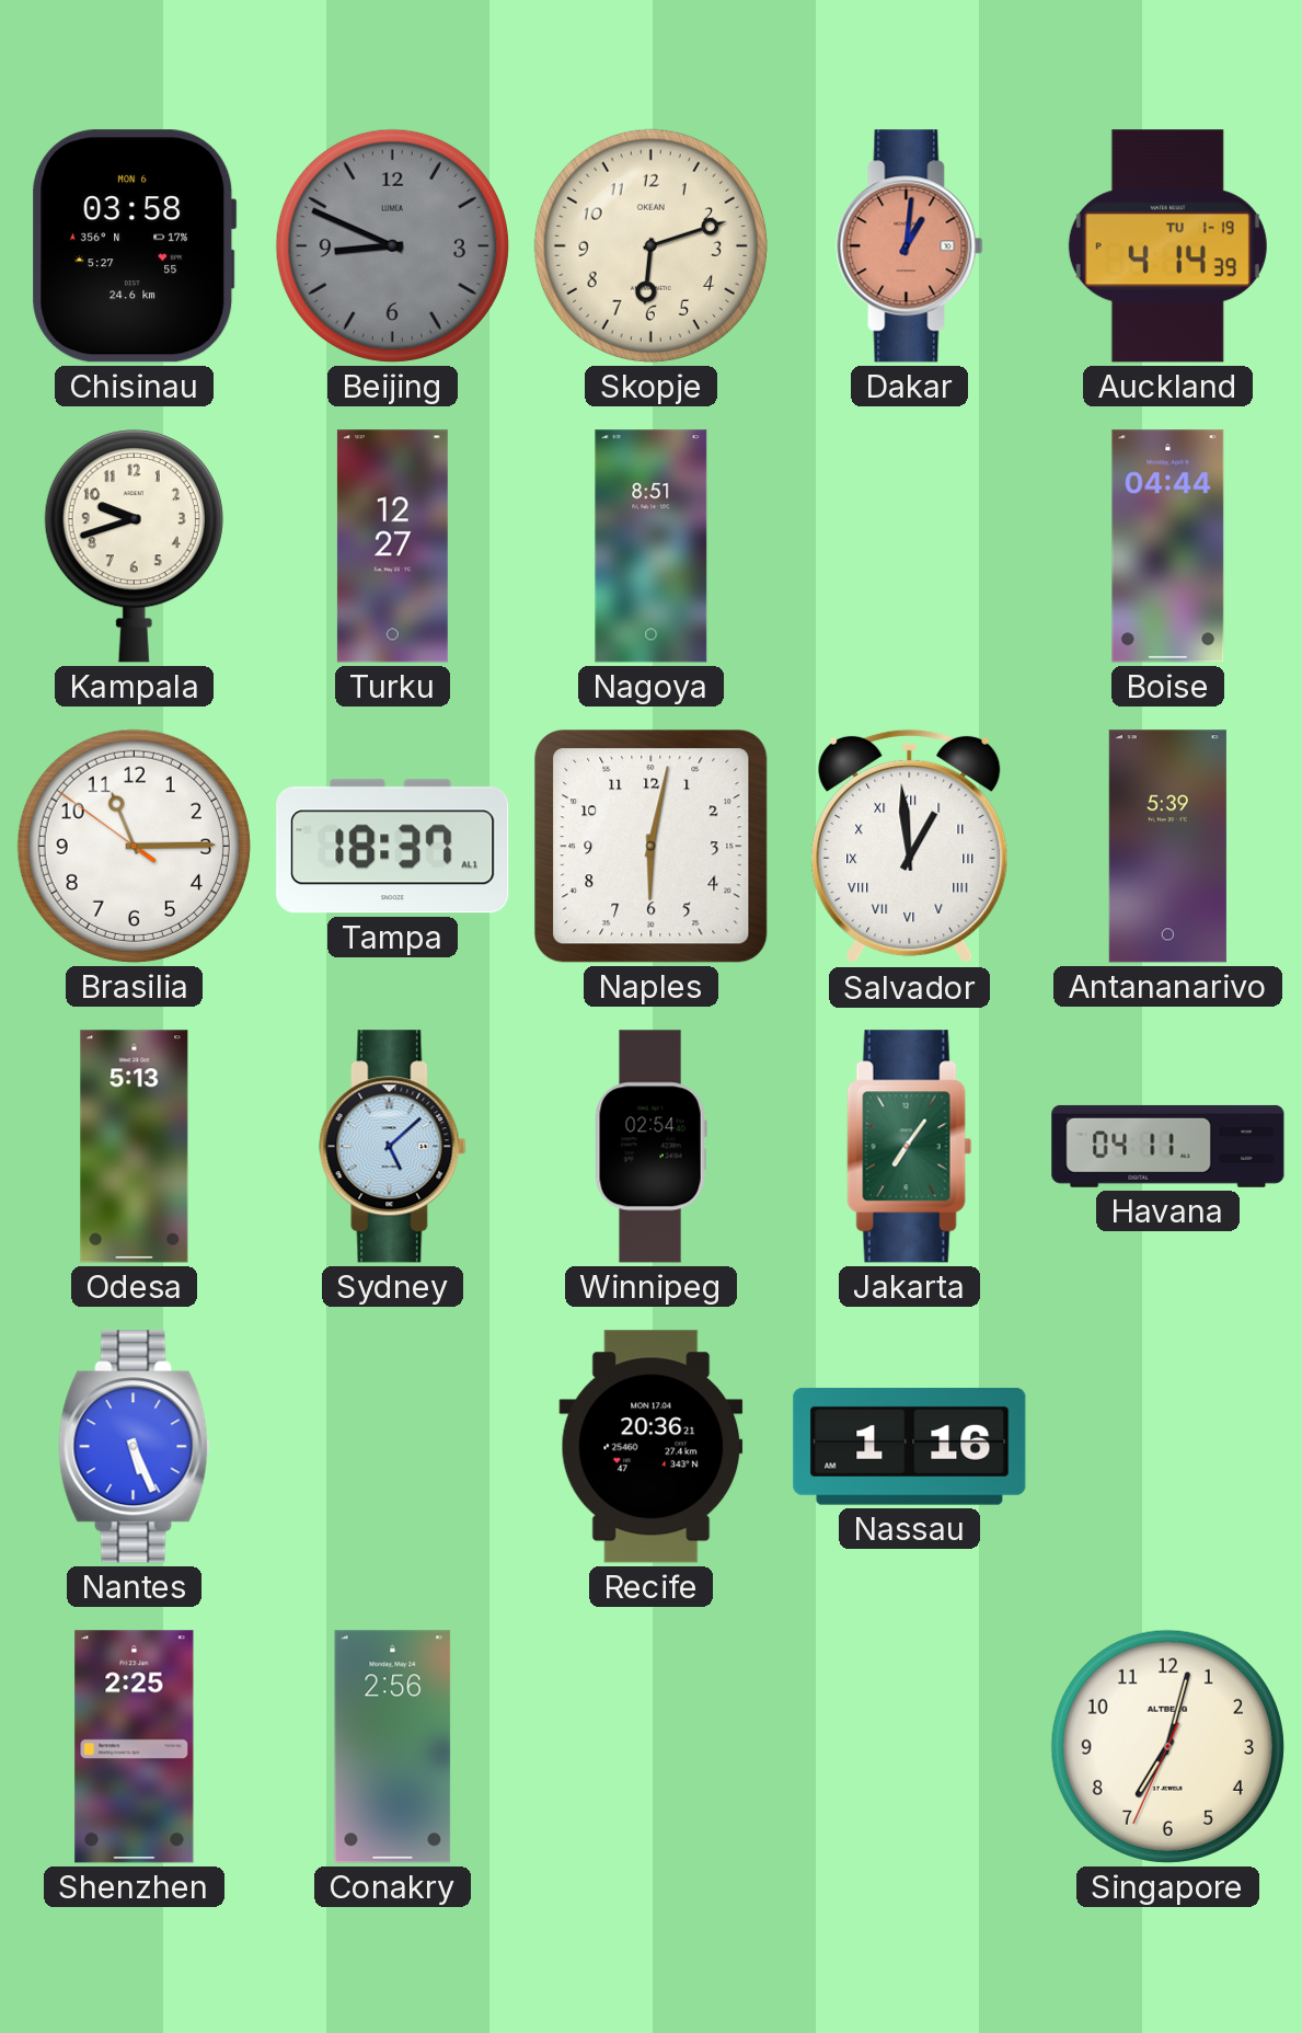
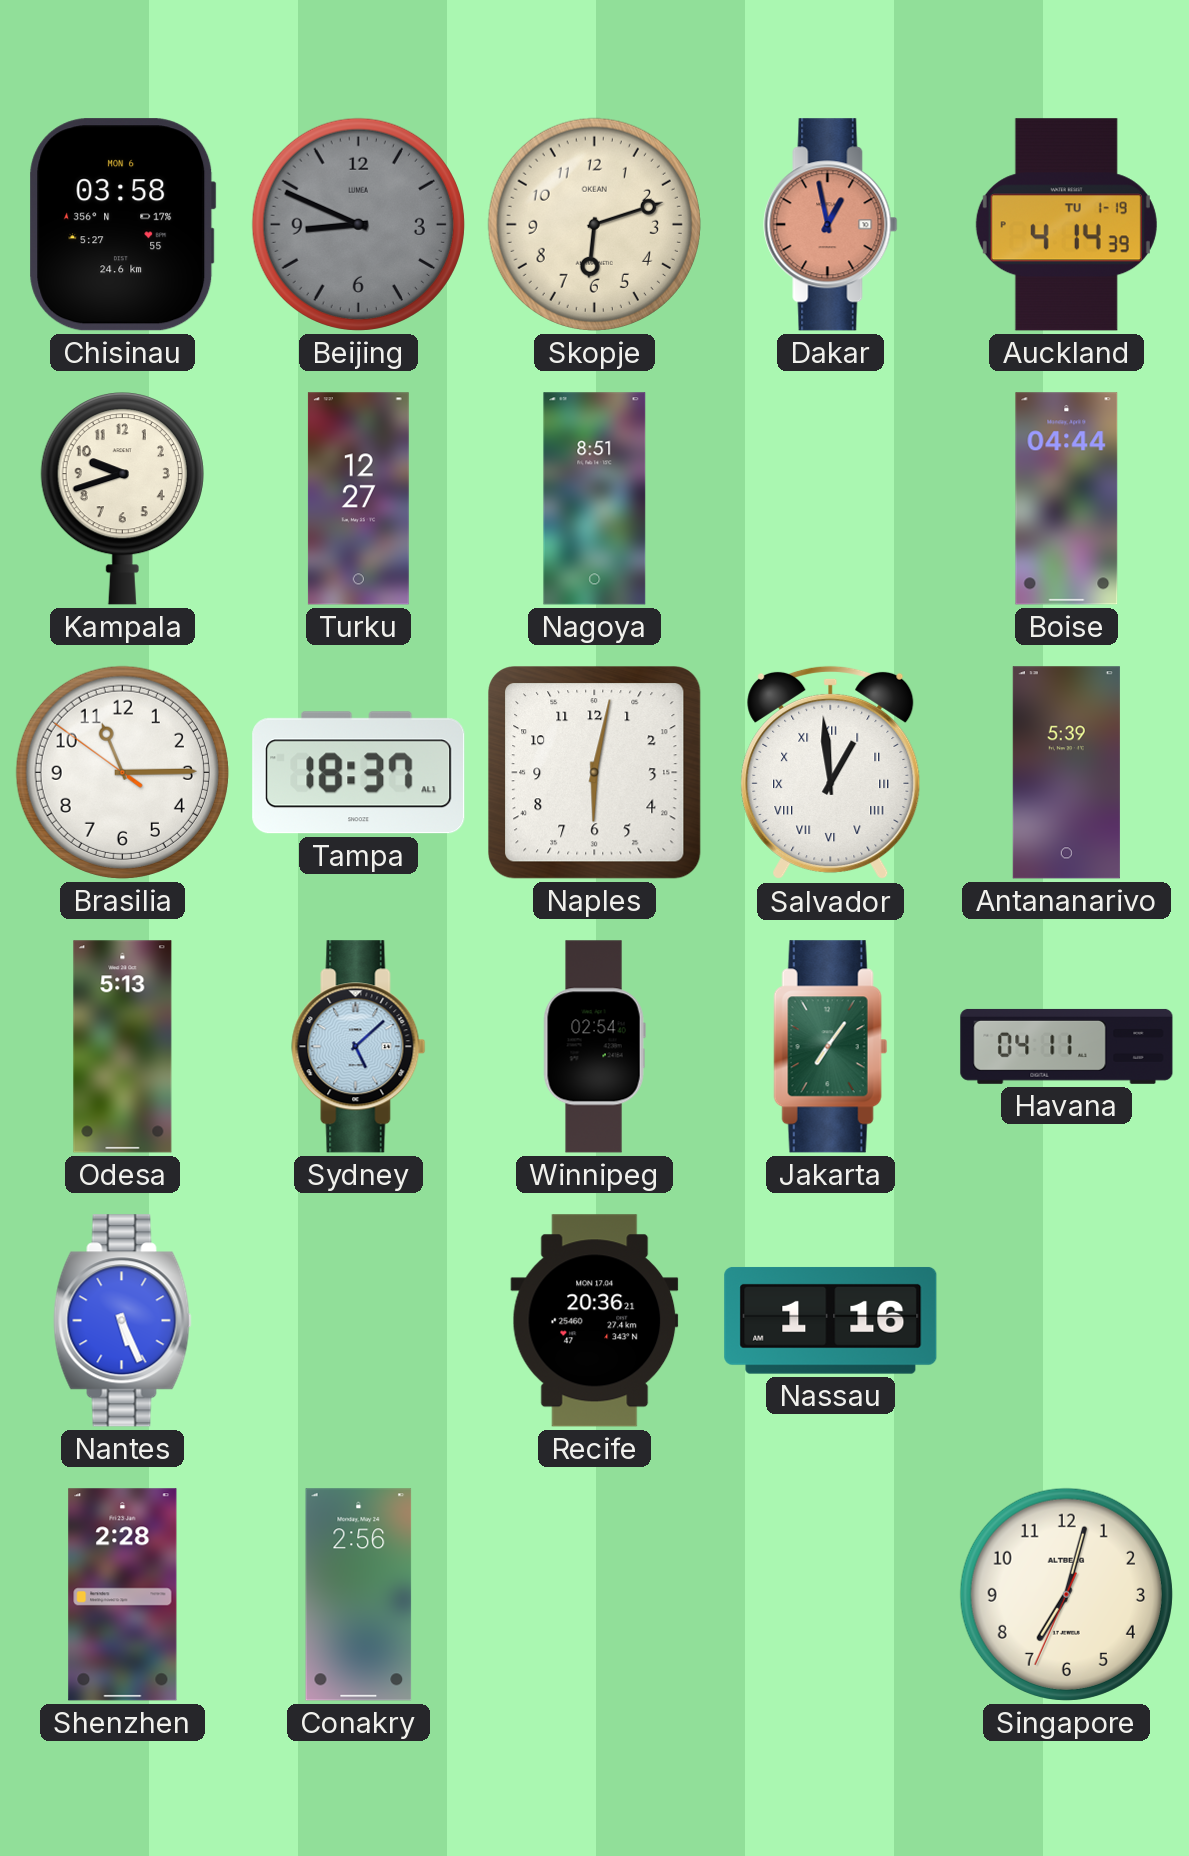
Dakar: 1:01 -> 12:58
Shenzhen: 2:25 -> 2:28
